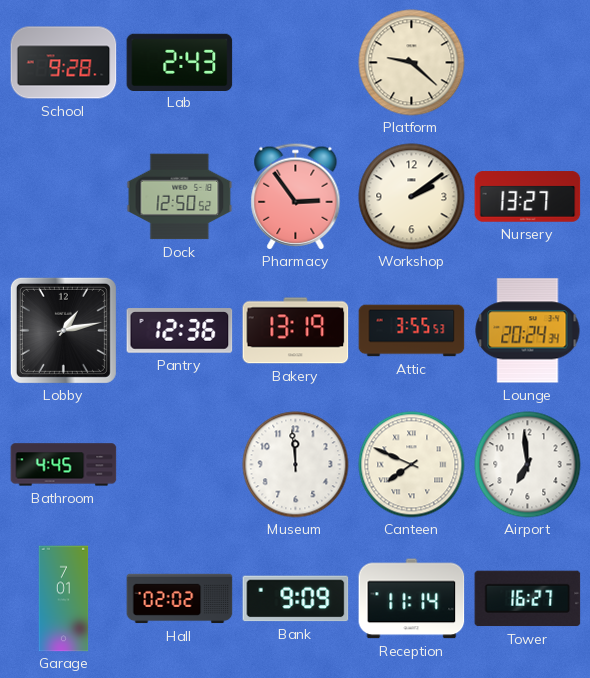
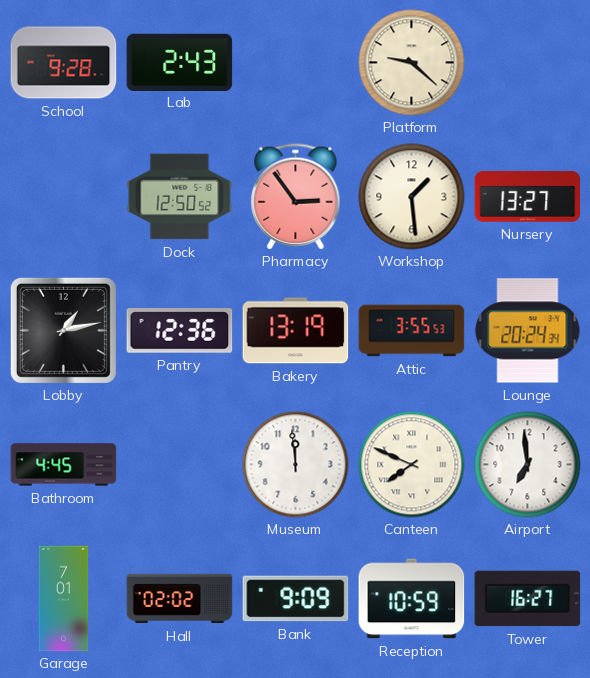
Workshop: 2:09 -> 1:29
Reception: 11:14 -> 10:59
